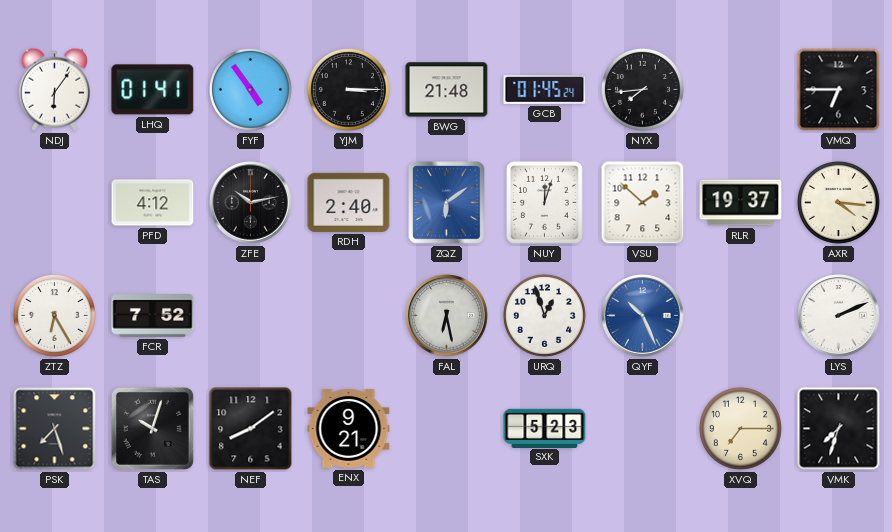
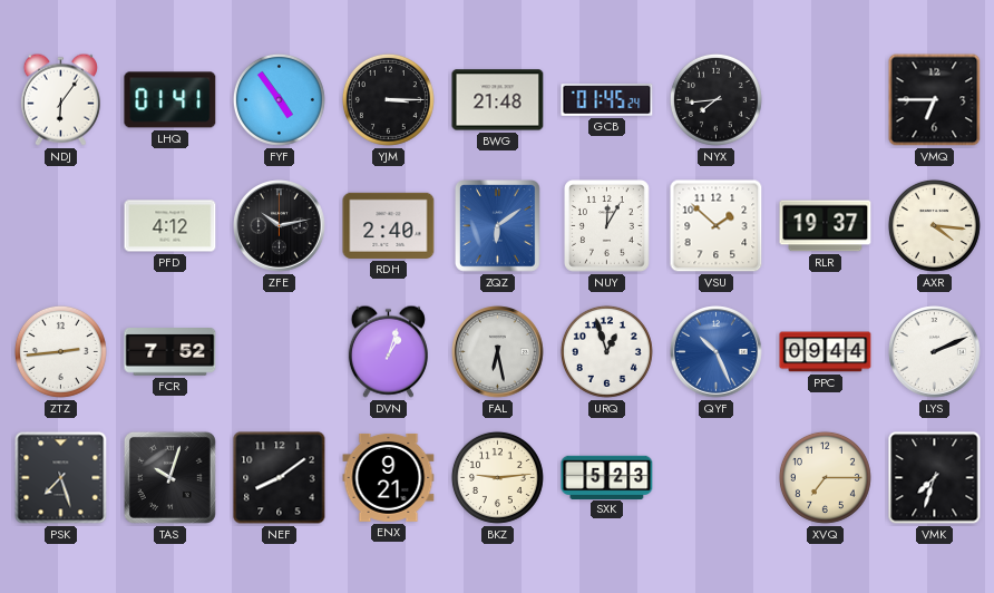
NUY: 12:03 -> 12:05
ZTZ: 6:25 -> 2:44
DVN: none -> 1:03
PPC: none -> 09:44
BKZ: none -> 9:14
